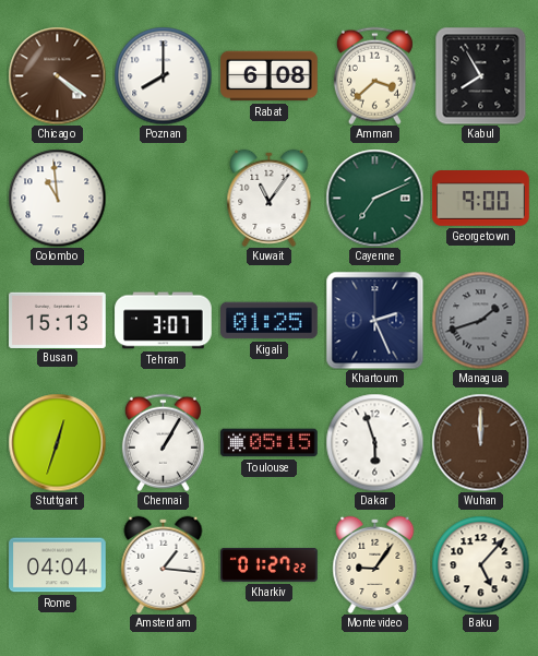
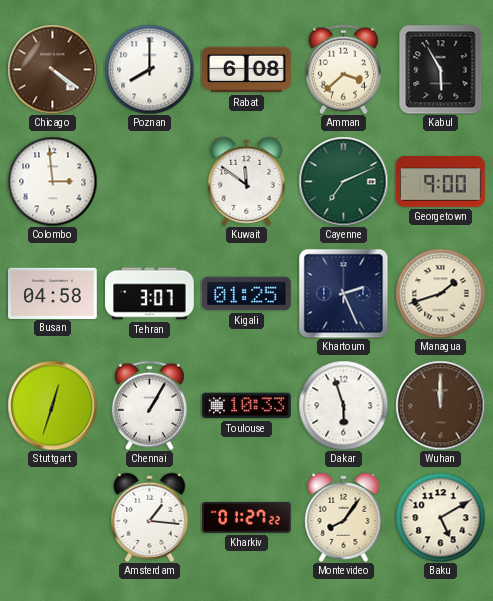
Kabul: 7:55 -> 5:55
Colombo: 10:59 -> 2:59
Kuwait: 11:06 -> 11:51
Busan: 15:13 -> 04:58
Managua dial: grey -> cream
Toulouse: 05:15 -> 10:33
Rome: 04:04 -> none
Montevideo: 9:06 -> 8:06
Baku: 5:07 -> 5:10
